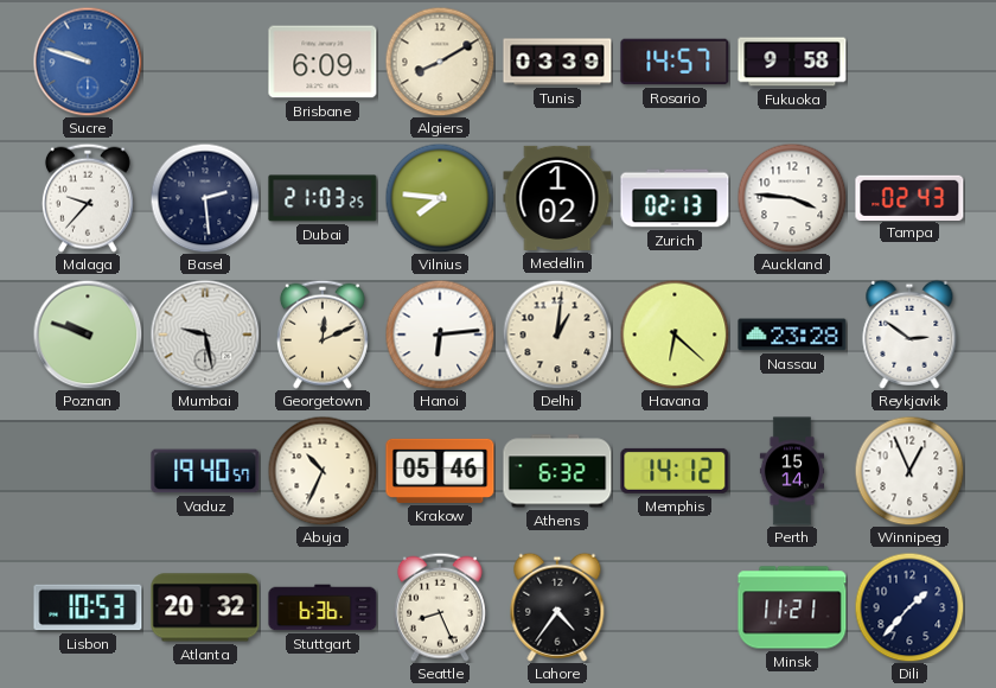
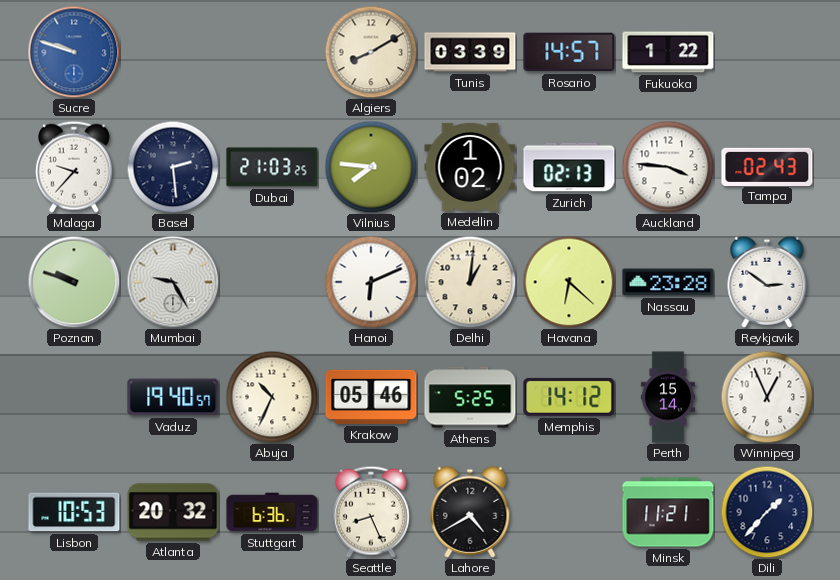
Brisbane: 6:09 -> none
Fukuoka: 9:58 -> 1:22
Mumbai: 9:28 -> 9:25
Georgetown: 12:11 -> none
Hanoi: 6:14 -> 6:11
Athens: 6:32 -> 5:25
Lahore: 4:36 -> 4:40
